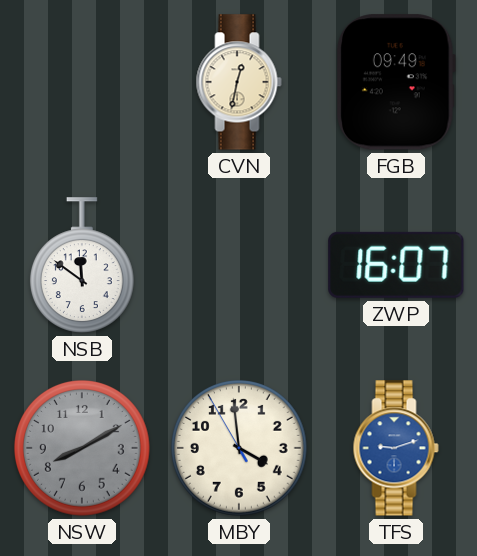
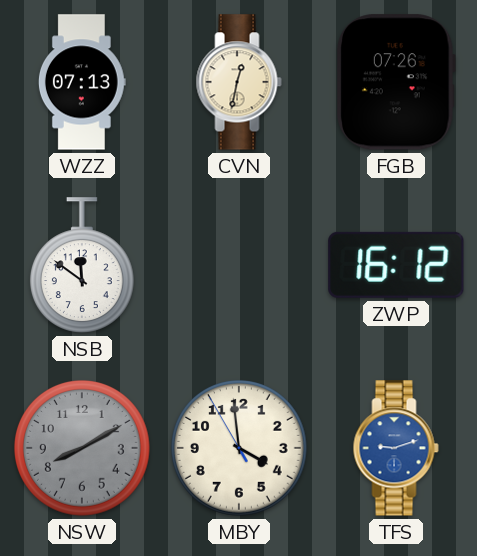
WZZ: none -> 07:13
FGB: 09:49 -> 07:26
ZWP: 16:07 -> 16:12
